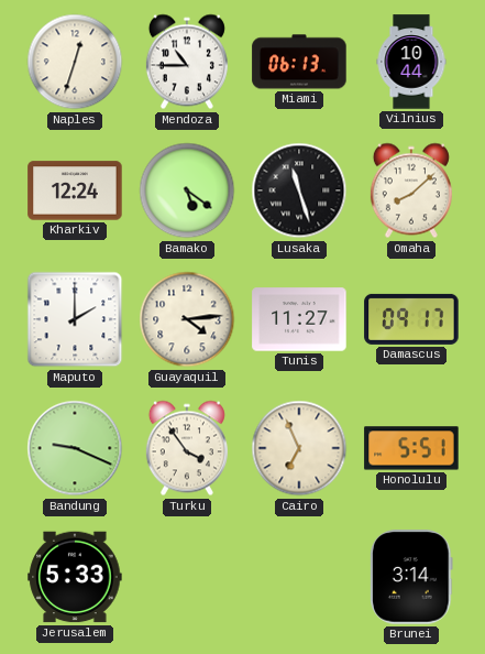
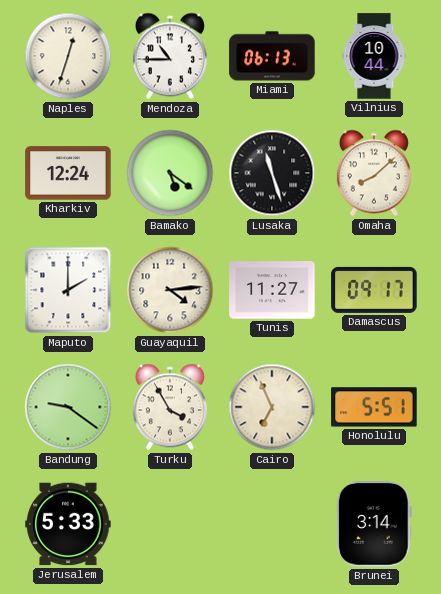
Bandung: 9:19 -> 9:21
Turku: 3:54 -> 3:55
